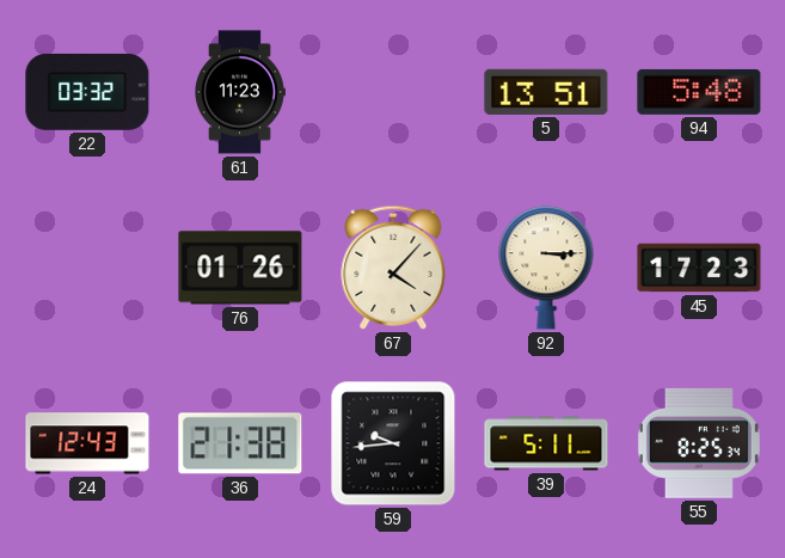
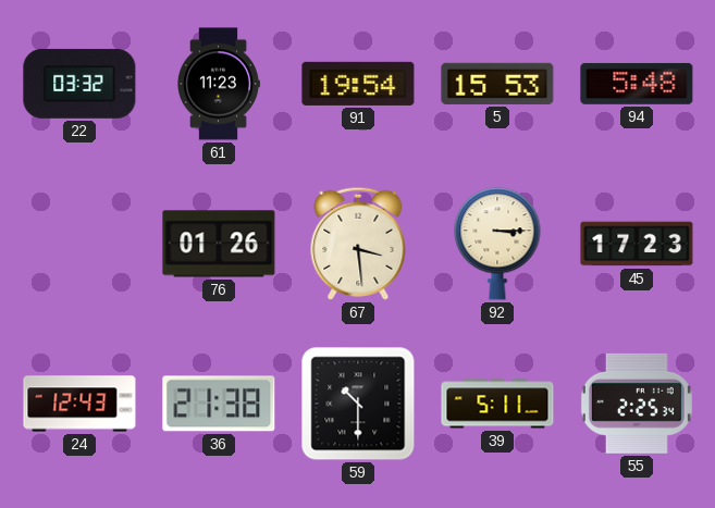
91: none -> 19:54
5: 13:51 -> 15:53
67: 4:07 -> 3:29
59: 9:44 -> 10:30
55: 8:25 -> 2:25
